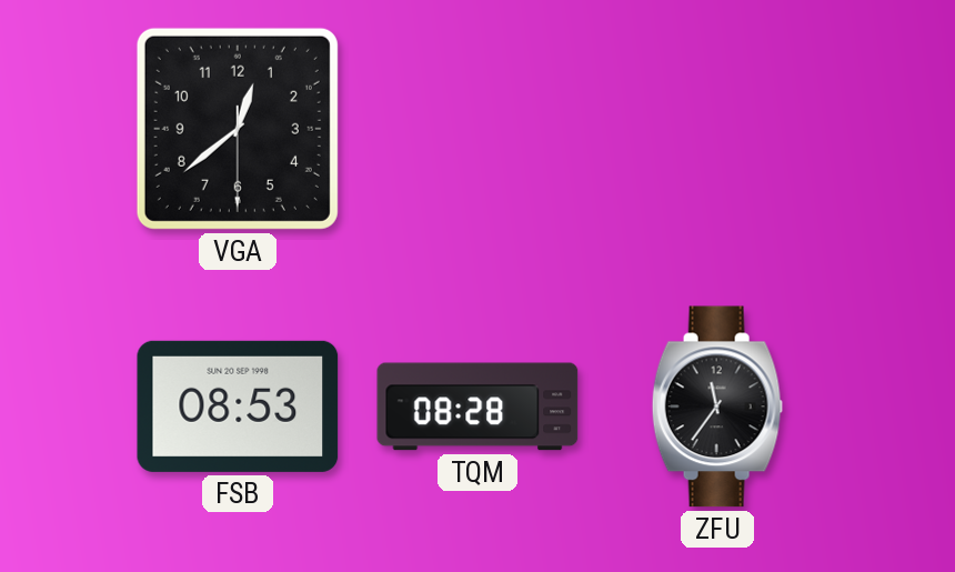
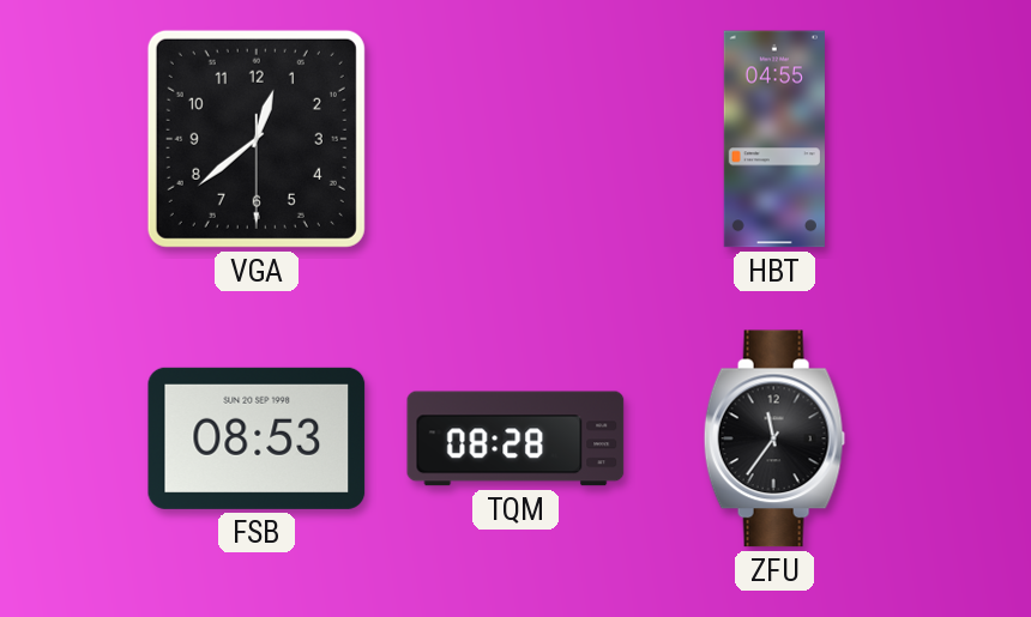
HBT: none -> 04:55
